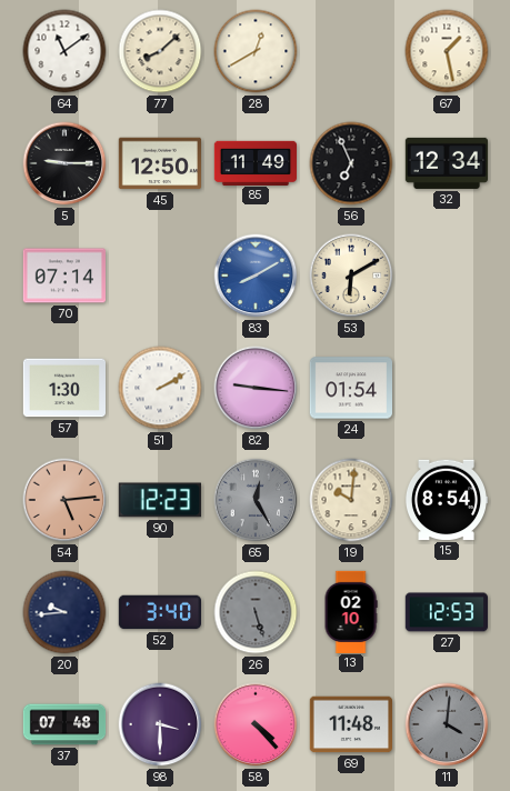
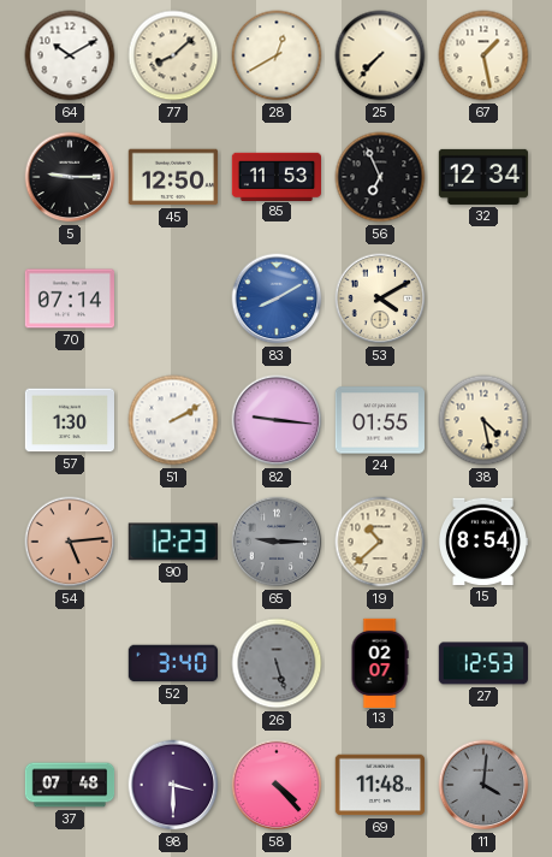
64: 11:09 -> 10:10
25: none -> 7:37
85: 11:49 -> 11:53
53: 6:10 -> 4:10
24: 01:54 -> 01:55
38: none -> 4:28
65: 12:25 -> 9:15
19: 10:01 -> 10:38
20: 9:44 -> none
13: 02:10 -> 02:07
